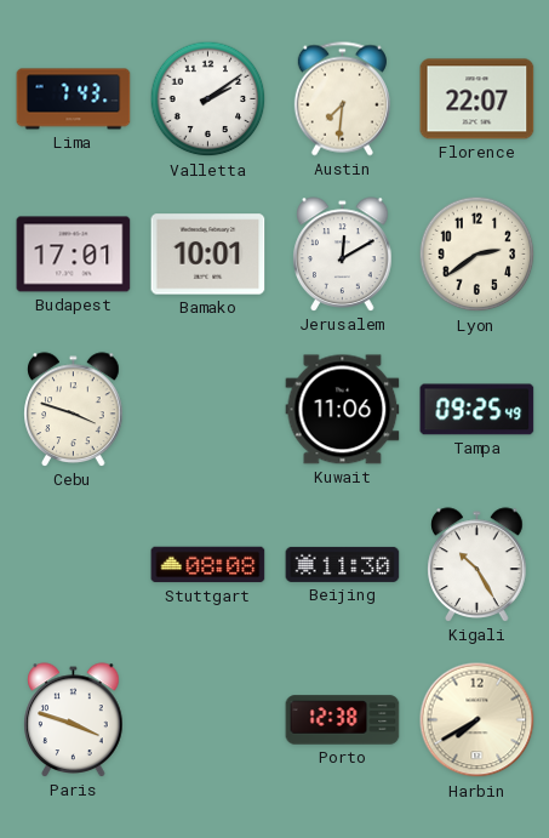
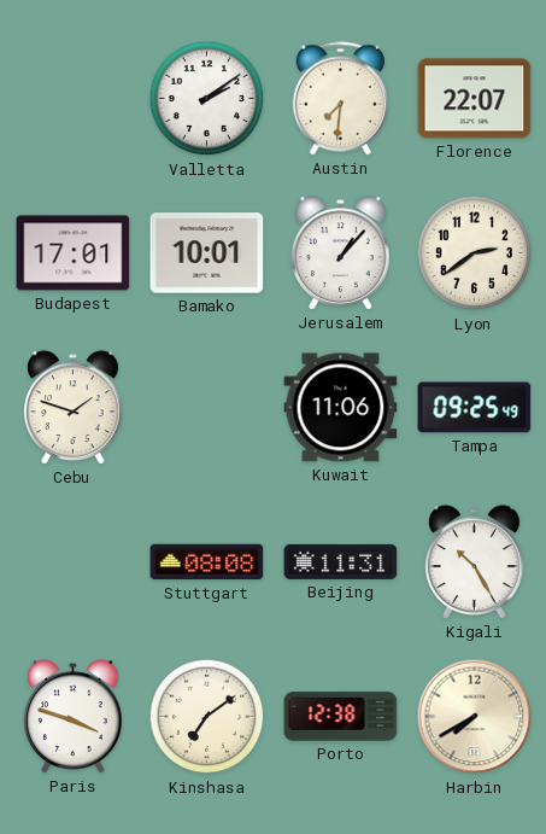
Lima: 7:43 -> none
Jerusalem: 12:10 -> 1:07
Cebu: 3:48 -> 1:48
Beijing: 11:30 -> 11:31
Kinshasa: none -> 7:09
